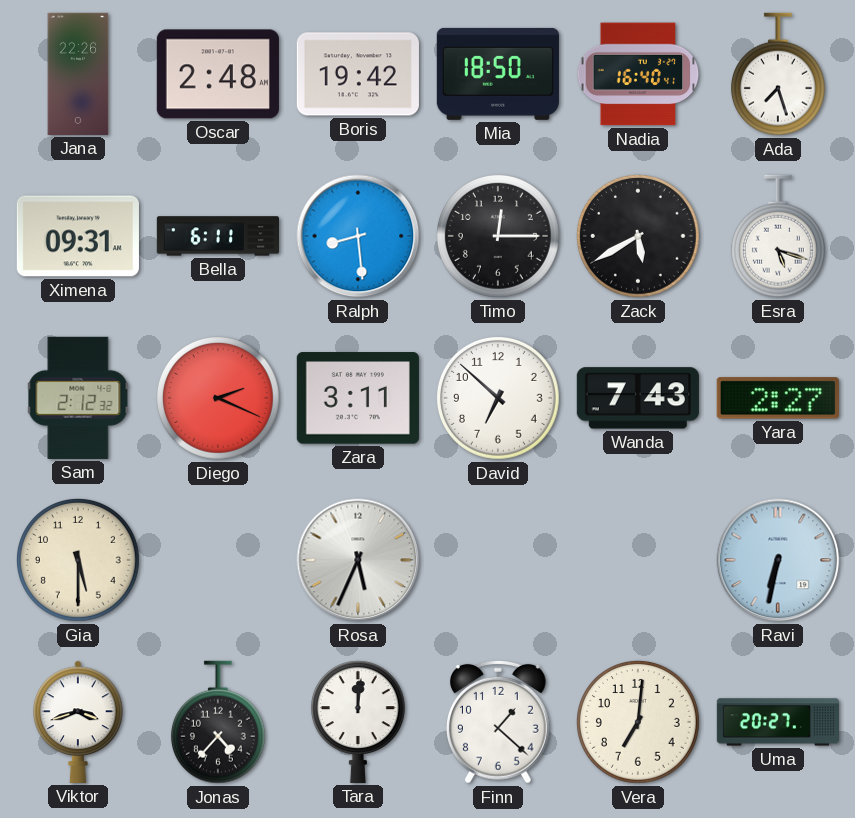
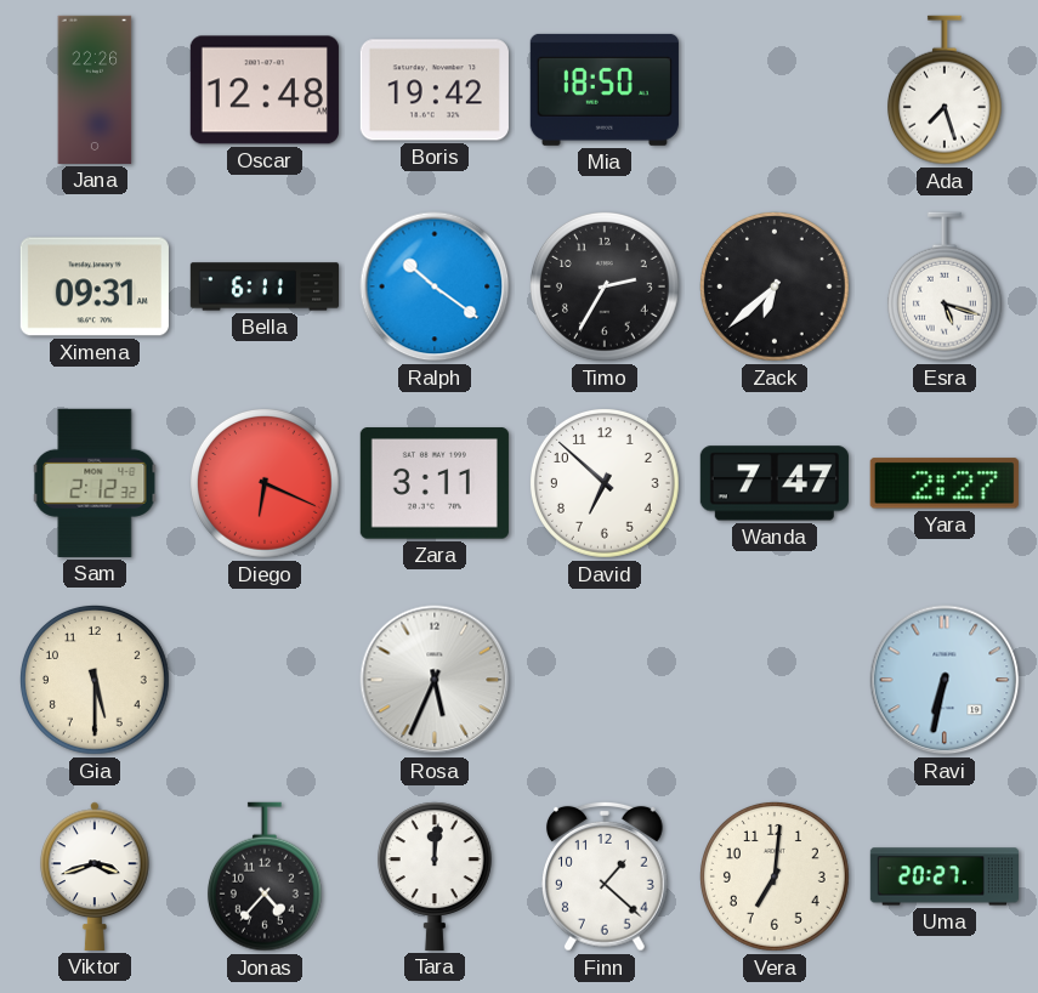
Oscar: 2:48 -> 12:48
Nadia: 16:40 -> none
Ralph: 8:29 -> 10:21
Timo: 12:15 -> 2:35
Zack: 5:40 -> 6:38
Diego: 2:19 -> 6:19
Wanda: 7:43 -> 7:47
